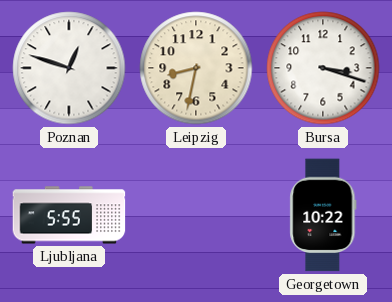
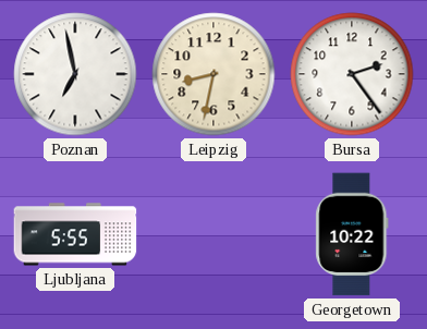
Poznan: 12:48 -> 6:58
Bursa: 3:18 -> 2:24
